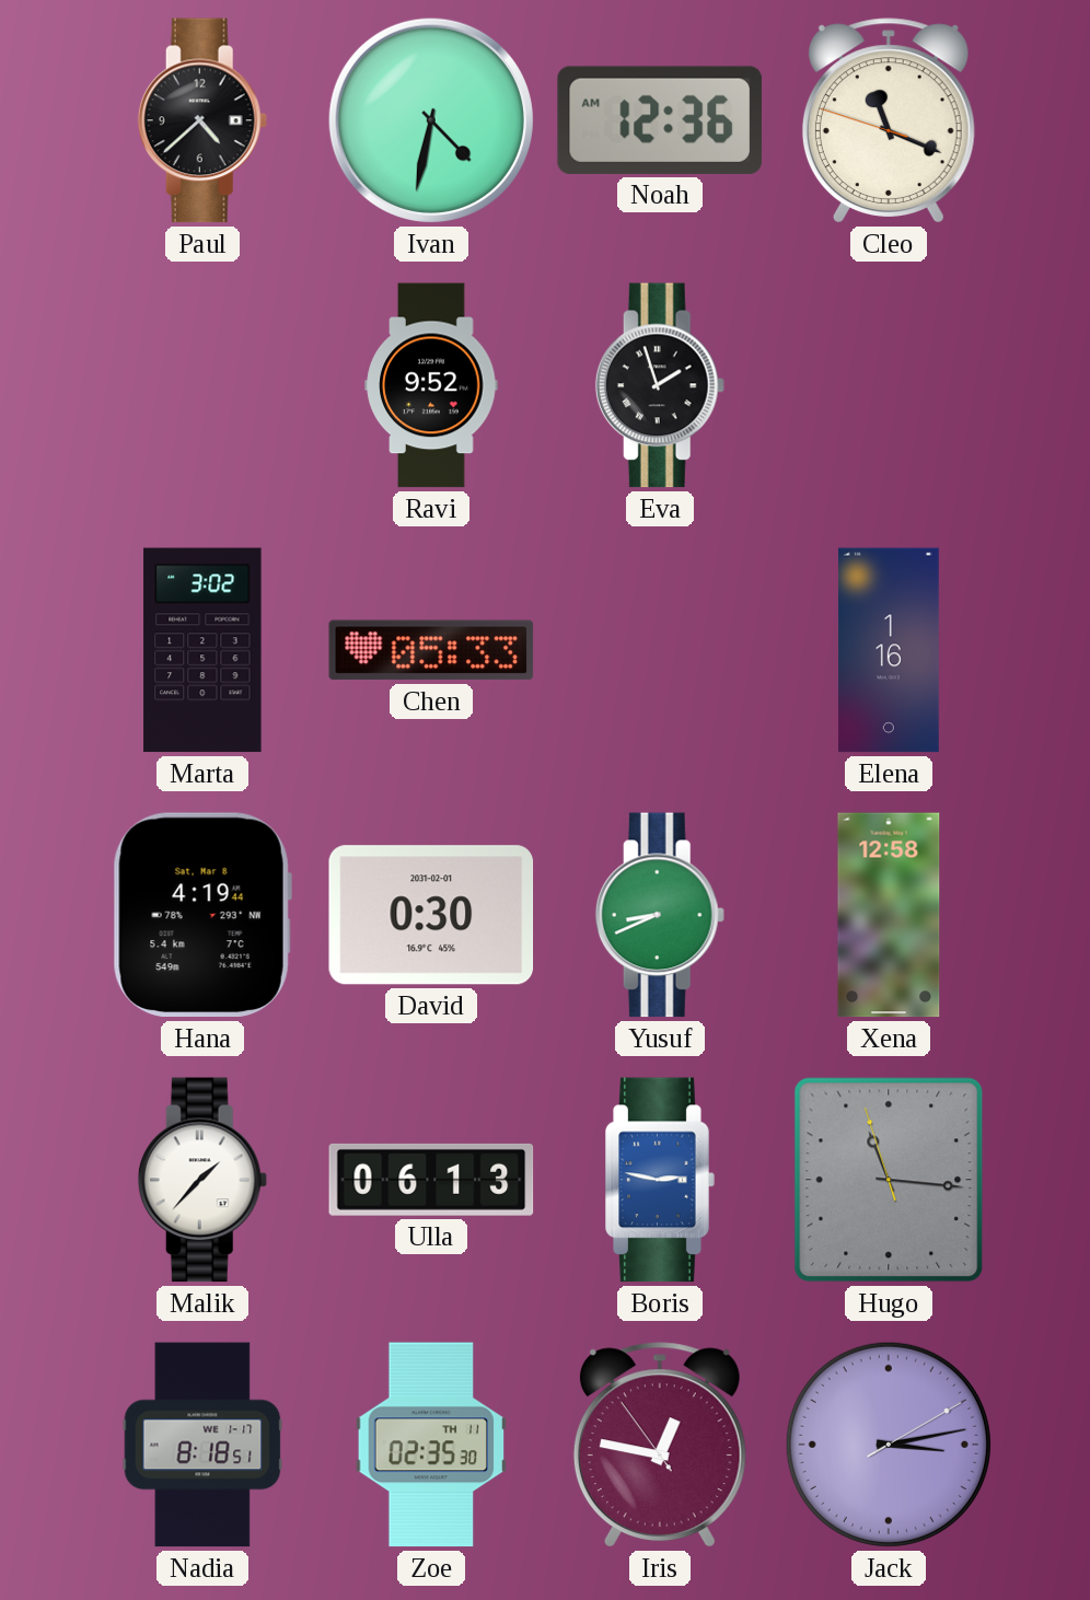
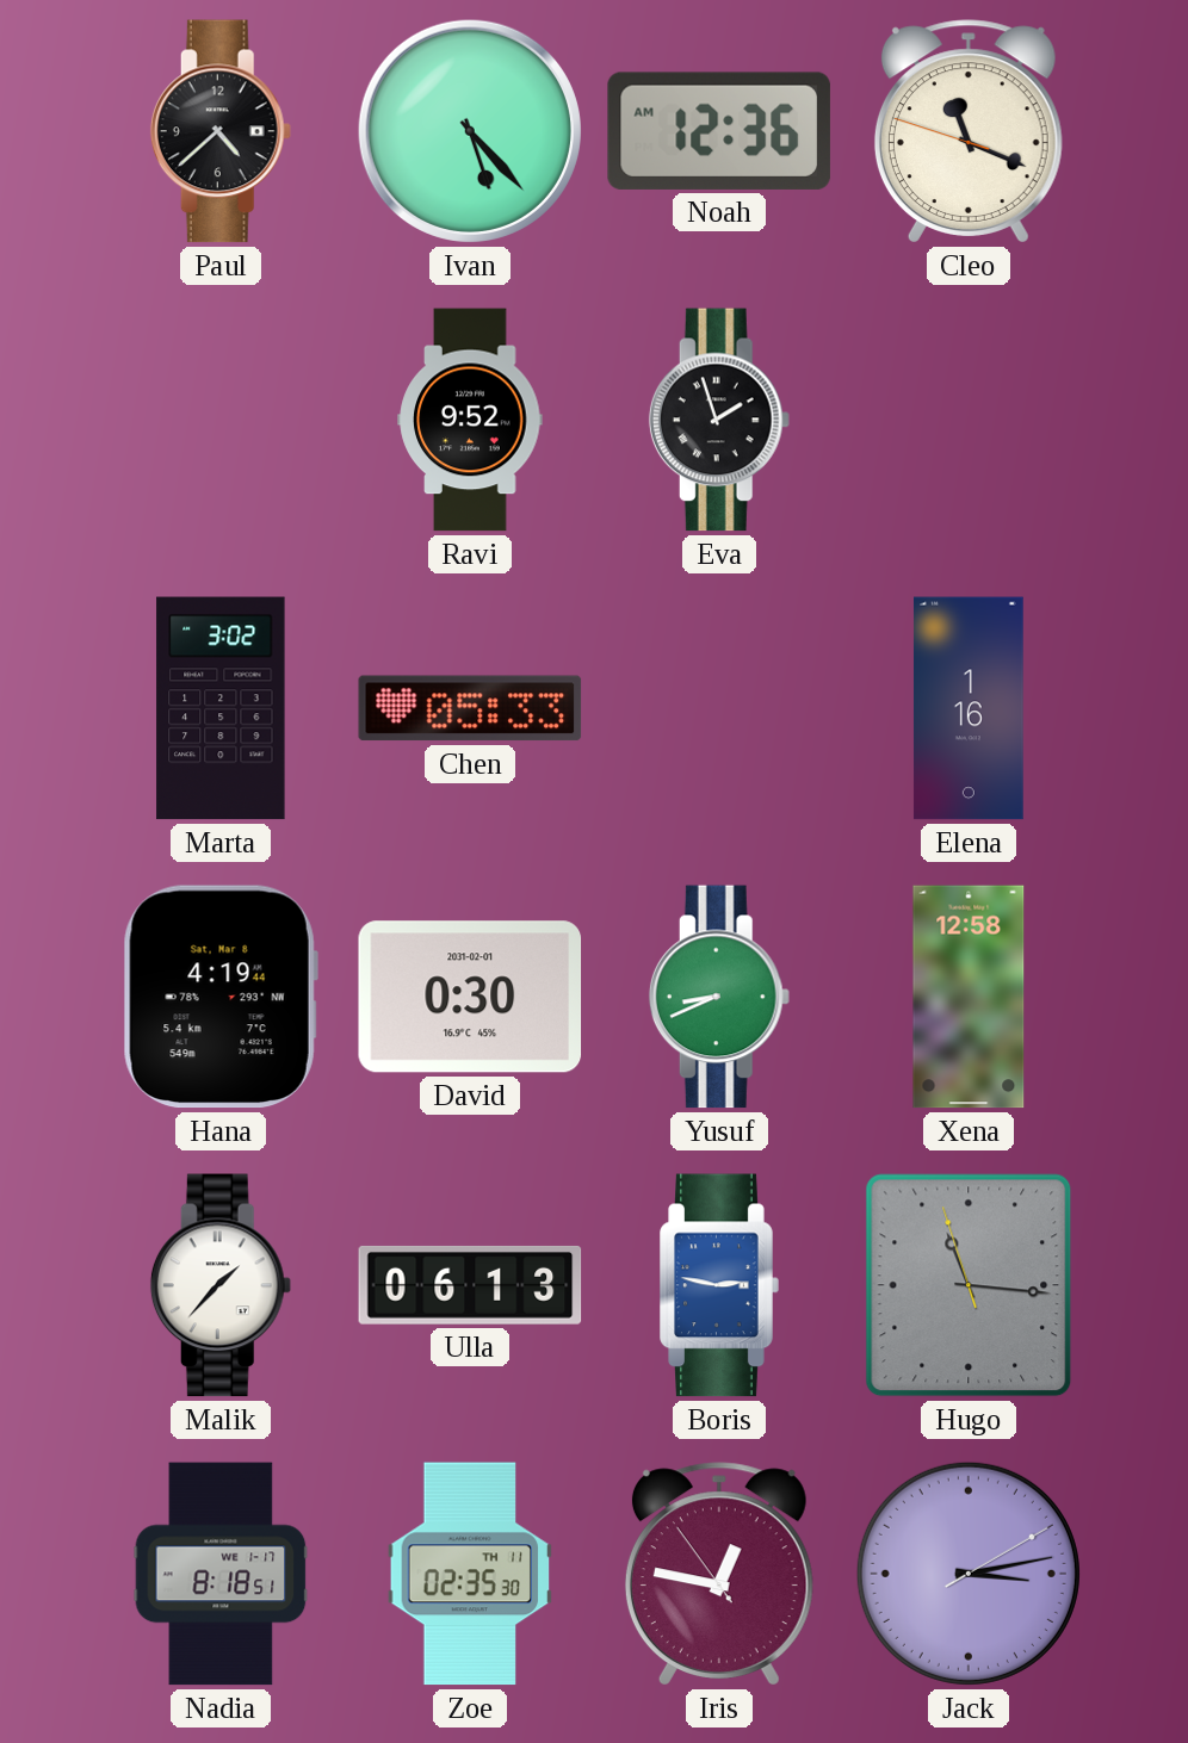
Ivan: 4:32 -> 5:23
